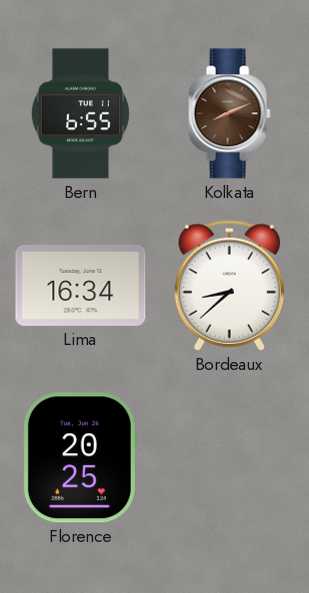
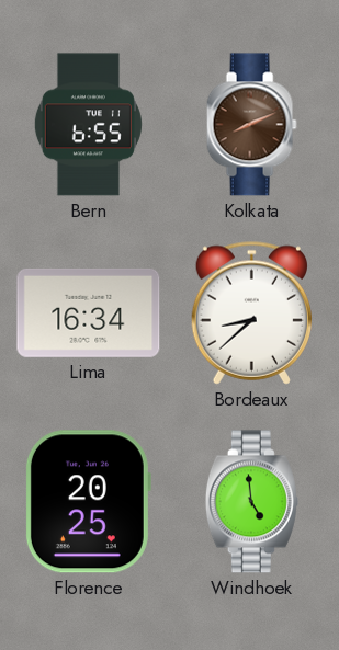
Windhoek: none -> 4:59
